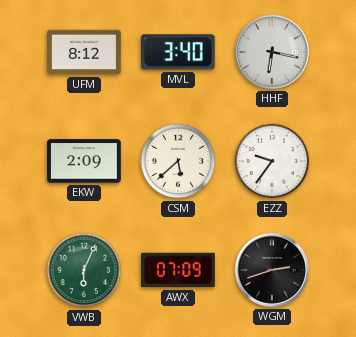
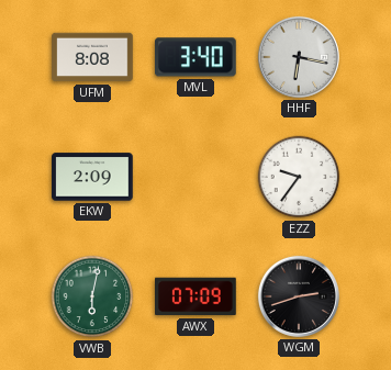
UFM: 8:12 -> 8:08
CSM: 5:38 -> none
VWB: 6:04 -> 6:02
